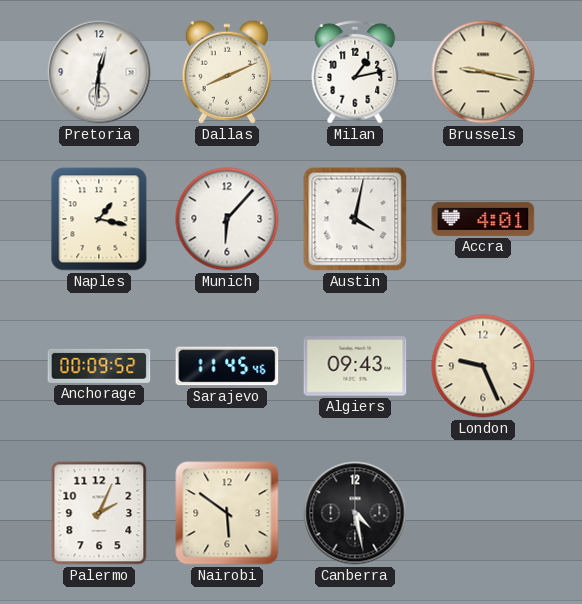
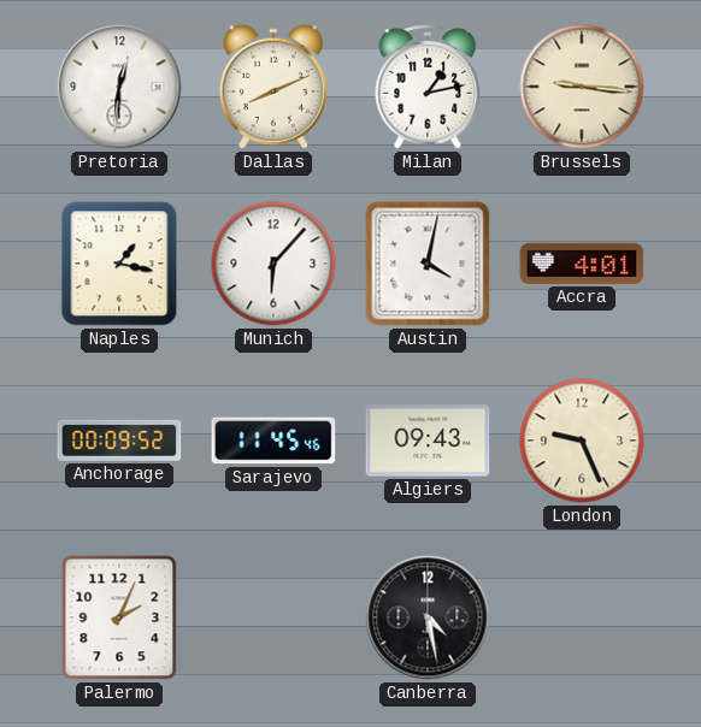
Brussels: 9:17 -> 9:16
Nairobi: 5:51 -> none
